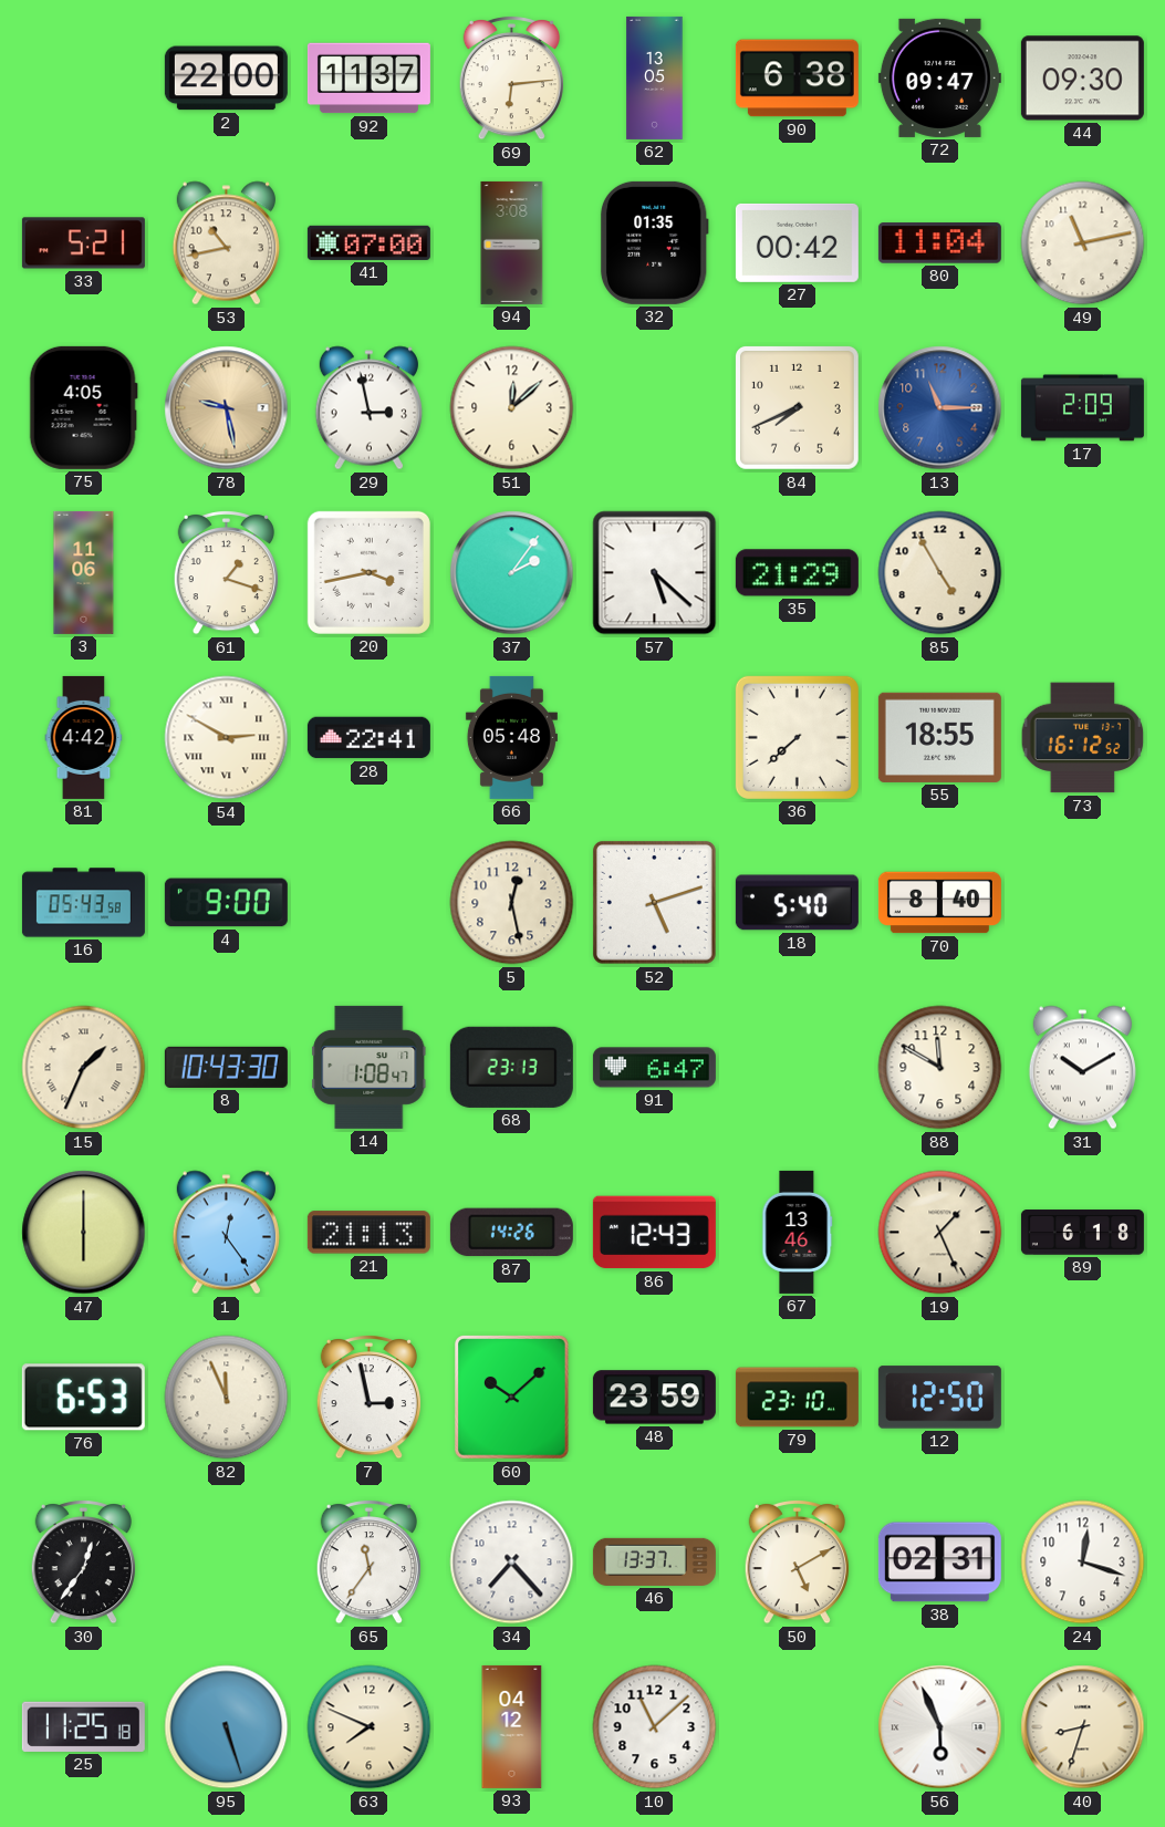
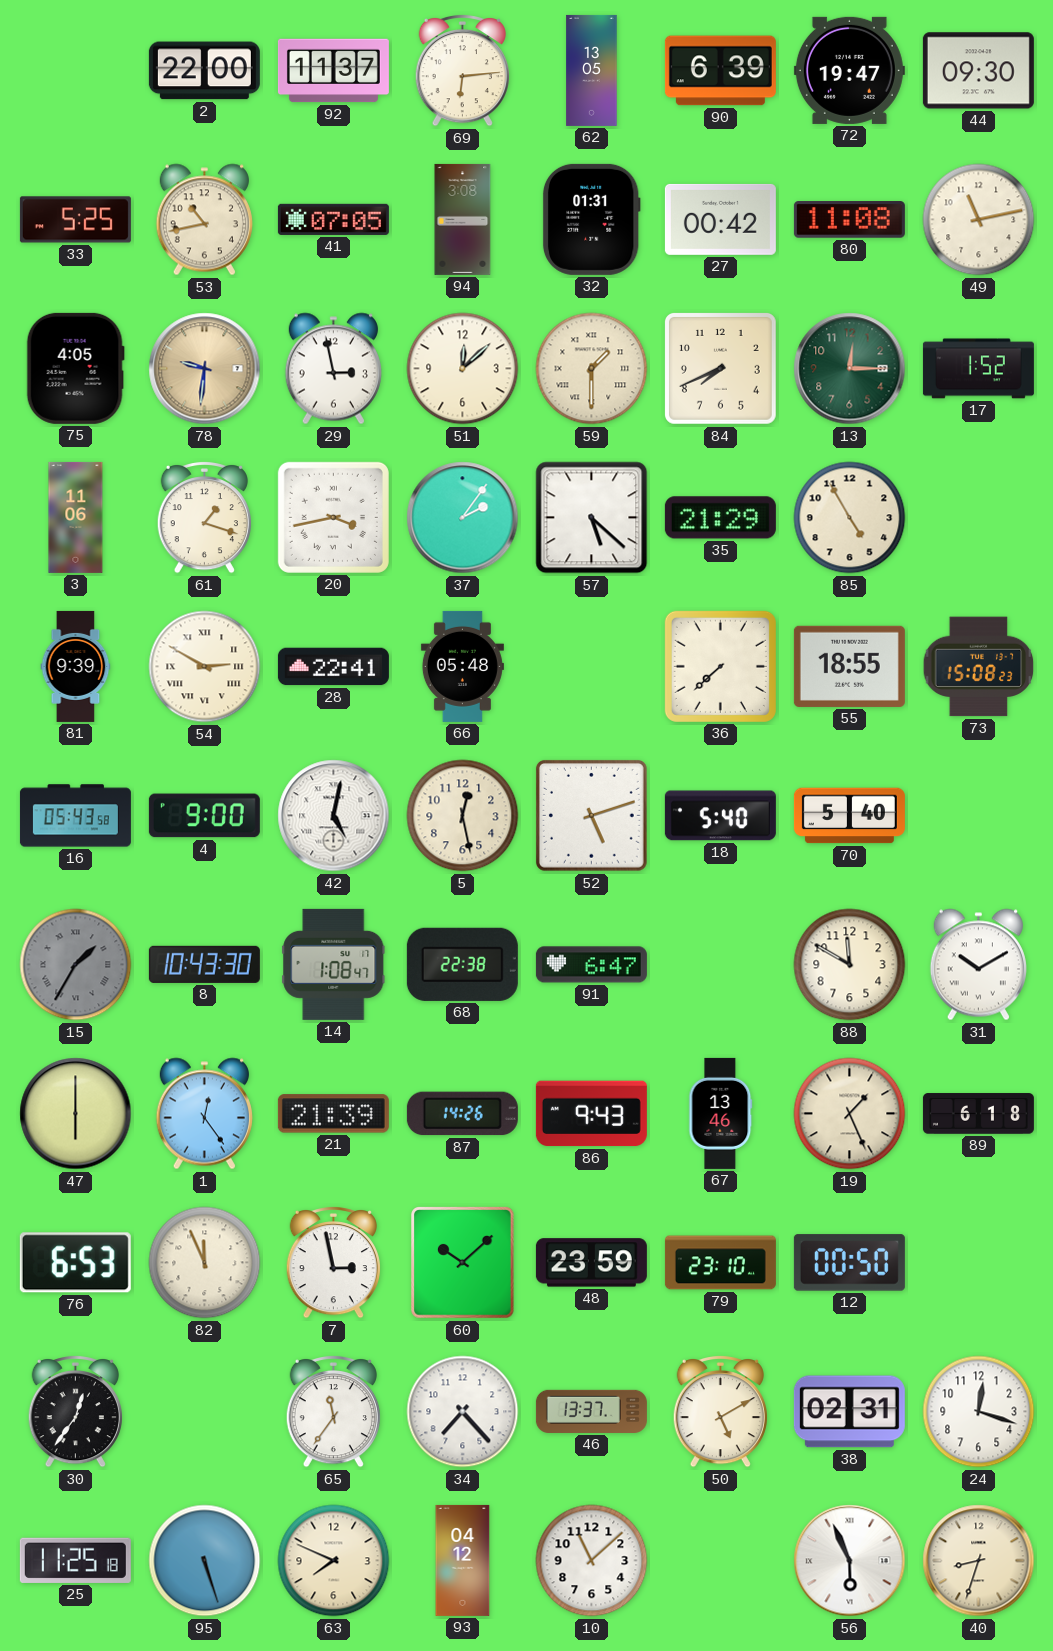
90: 6:38 -> 6:39
72: 09:47 -> 19:47
33: 5:21 -> 5:25
41: 07:00 -> 07:05
32: 01:35 -> 01:31
80: 11:04 -> 11:08
78: 9:28 -> 9:31
59: none -> 1:30
13: 11:15 -> 12:15
13 dial: blue -> green
17: 2:09 -> 1:52
81: 4:42 -> 9:39
73: 16:12 -> 15:08
42: none -> 5:02
70: 8:40 -> 5:40
15: 1:34 -> 1:35
15 dial: cream -> grey
68: 23:13 -> 22:38
21: 21:13 -> 21:39
86: 12:43 -> 9:43
12: 12:50 -> 00:50
